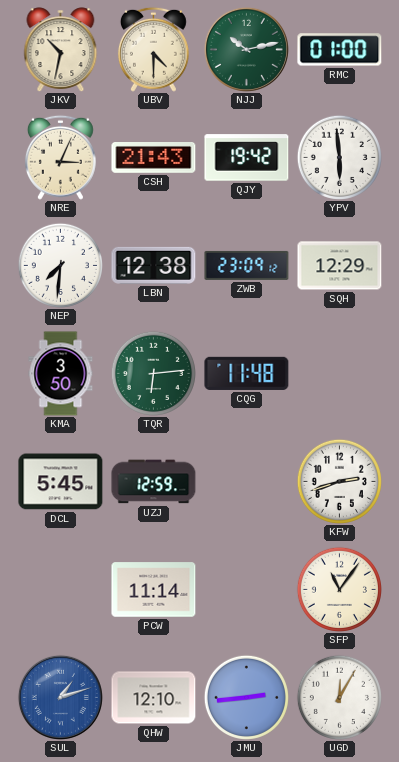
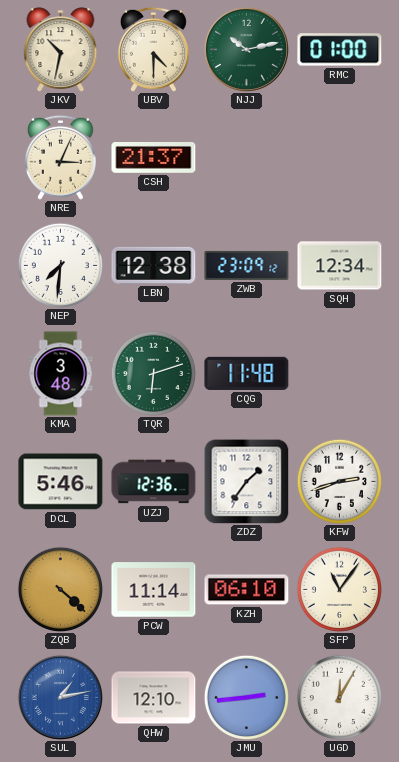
CSH: 21:43 -> 21:37
QJY: 19:42 -> none
YPV: 5:59 -> none
SQH: 12:29 -> 12:34
KMA: 3:50 -> 3:48
TQR: 6:14 -> 6:12
DCL: 5:45 -> 5:46
UZJ: 12:59 -> 12:36
ZDZ: none -> 1:36
ZQB: none -> 4:22
KZH: none -> 06:10
SUL: 1:12 -> 1:13
